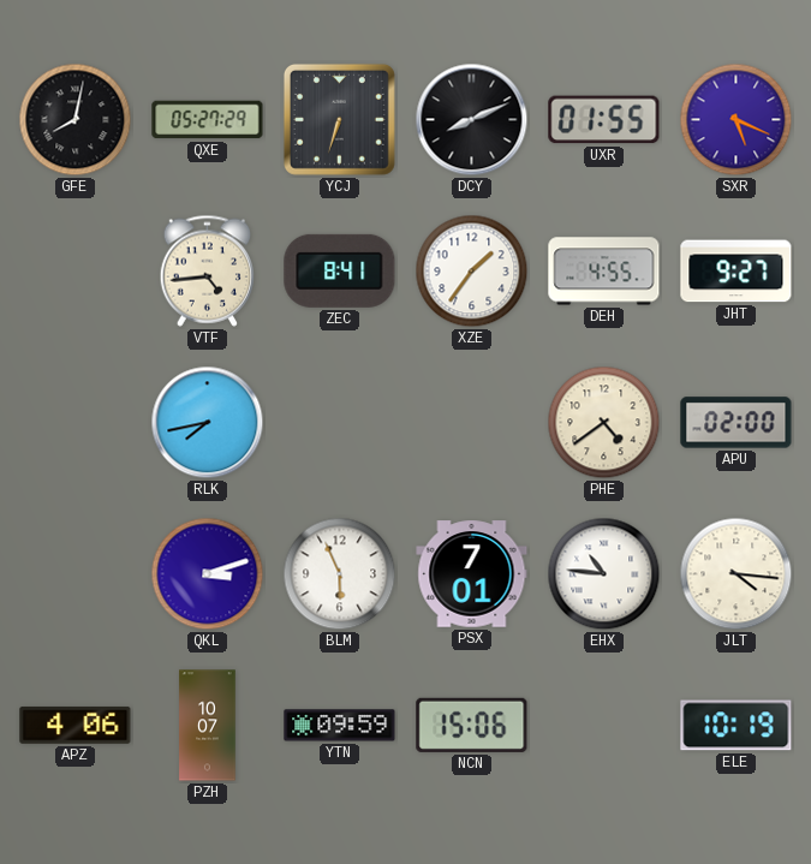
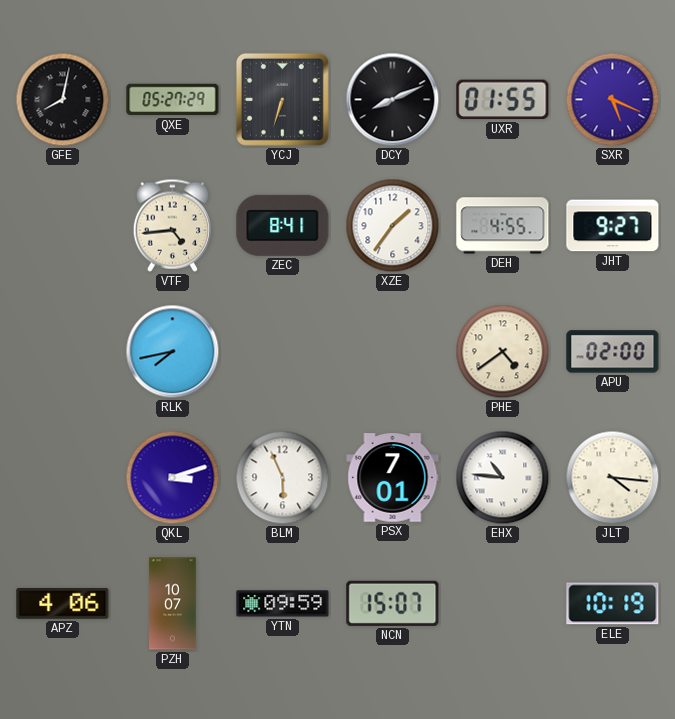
NCN: 15:06 -> 15:07
